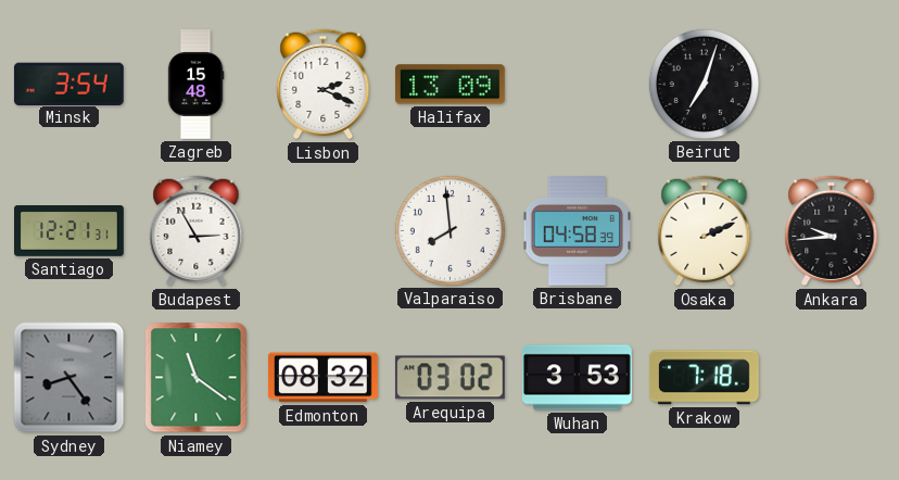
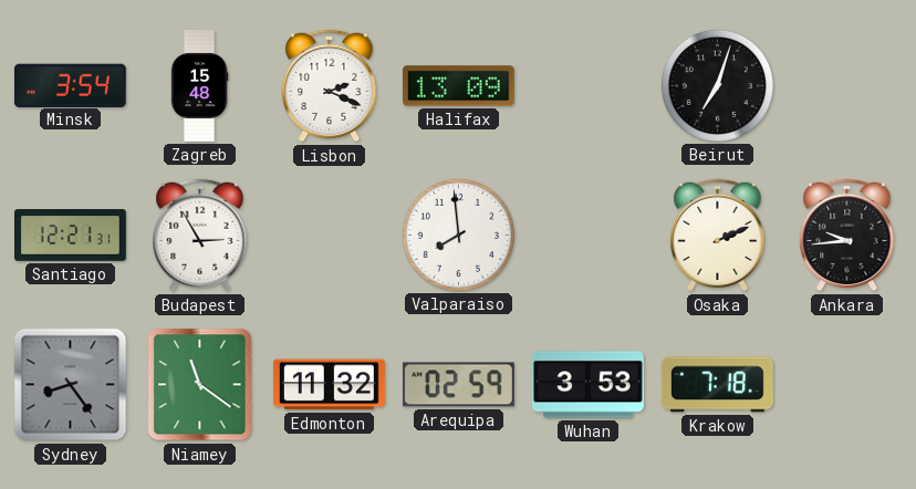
Brisbane: 04:58 -> none
Edmonton: 08:32 -> 11:32
Arequipa: 03:02 -> 02:59
